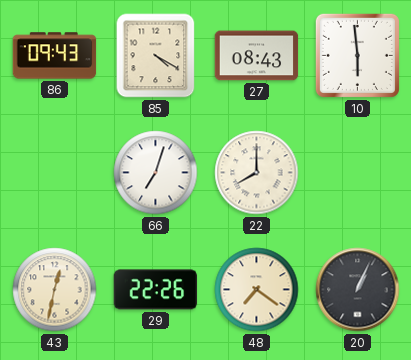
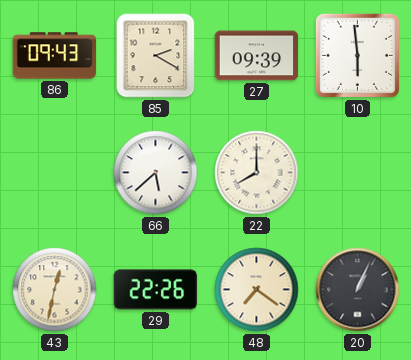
85: 4:20 -> 2:20
27: 08:43 -> 09:39
66: 7:03 -> 5:38
